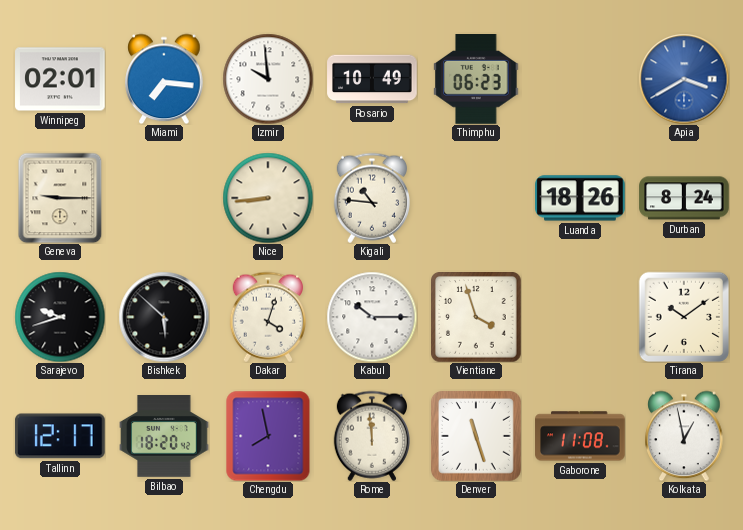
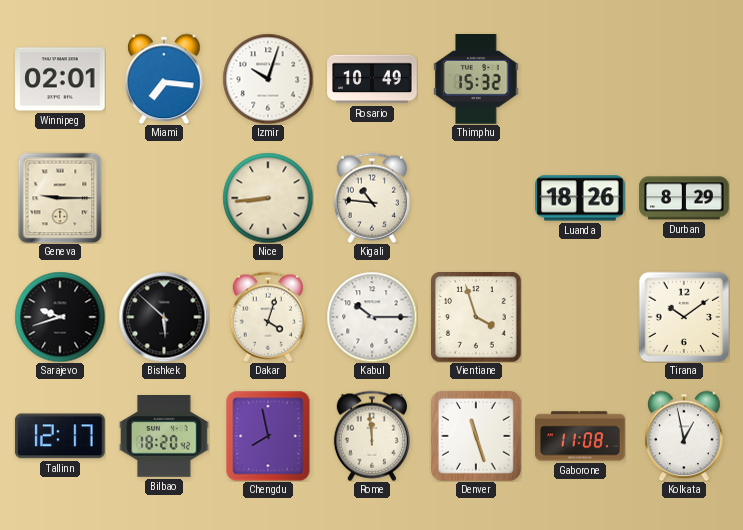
Izmir: 9:59 -> 10:03
Thimphu: 06:23 -> 15:32
Apia: 3:40 -> none
Durban: 8:24 -> 8:29
